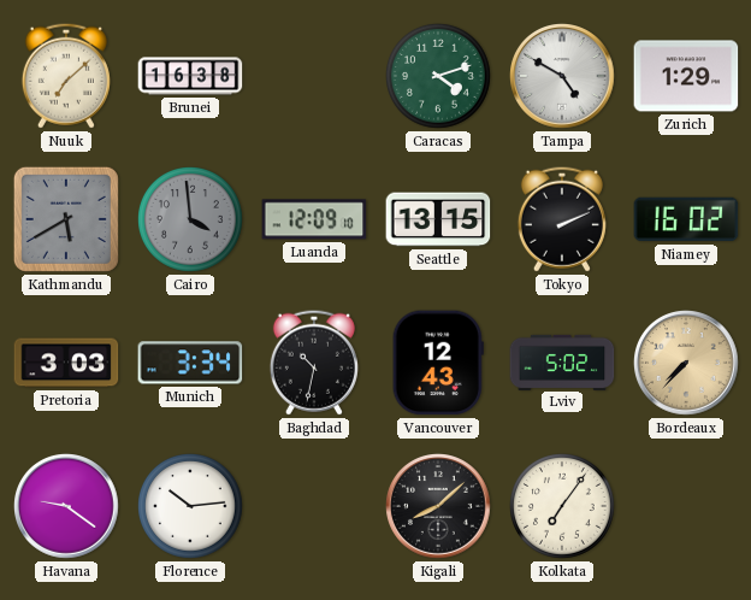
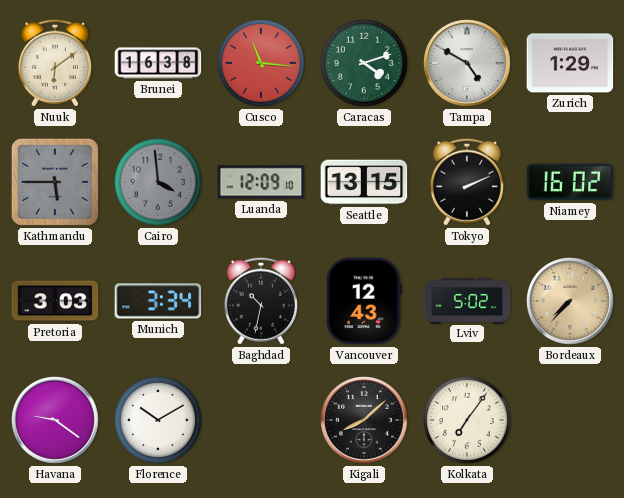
Nuuk: 7:08 -> 6:09
Cusco: none -> 11:16
Kathmandu: 5:40 -> 5:45
Florence: 10:14 -> 10:10
